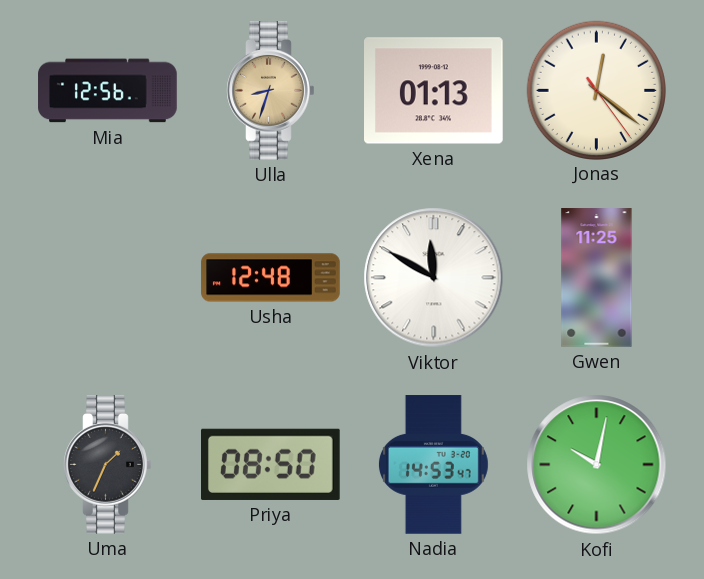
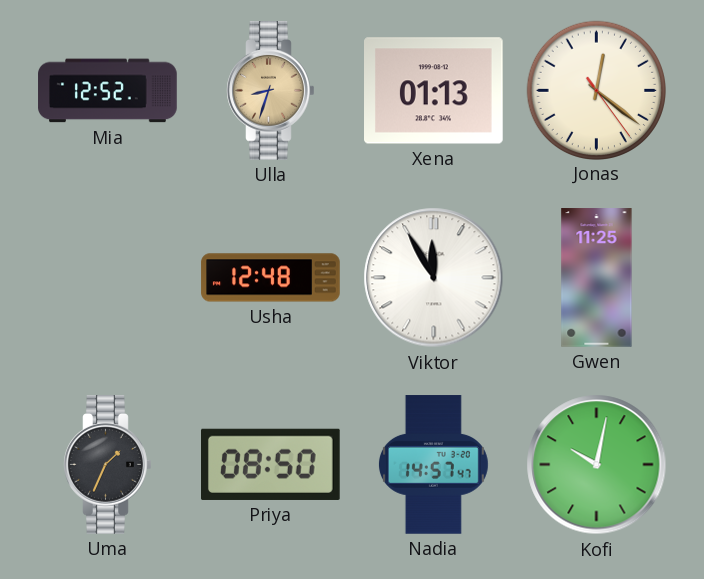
Mia: 12:56 -> 12:52
Viktor: 11:50 -> 11:55
Nadia: 14:53 -> 14:57
